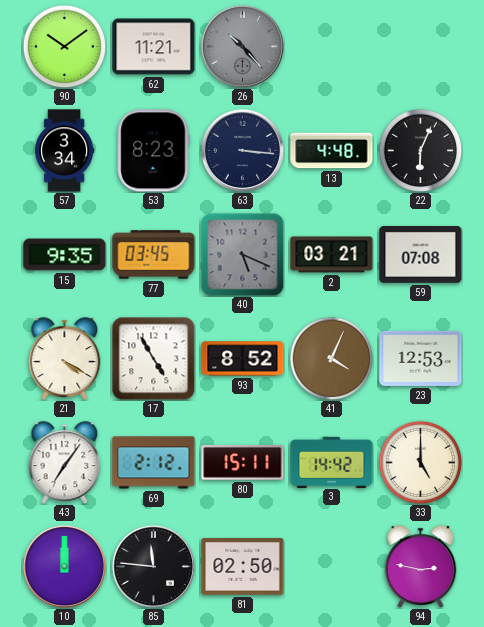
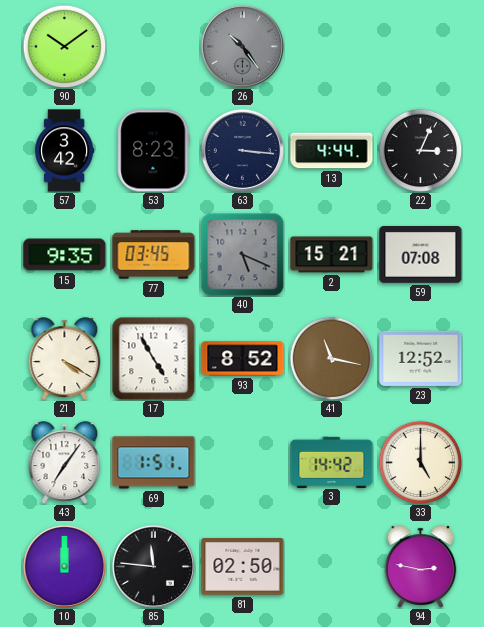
62: 11:21 -> none
26: 10:23 -> 10:24
57: 3:34 -> 3:42
13: 4:48 -> 4:44
22: 6:04 -> 3:04
2: 03:21 -> 15:21
41: 4:04 -> 11:17
23: 12:53 -> 12:52
69: 2:12 -> 1:51
80: 15:11 -> none
